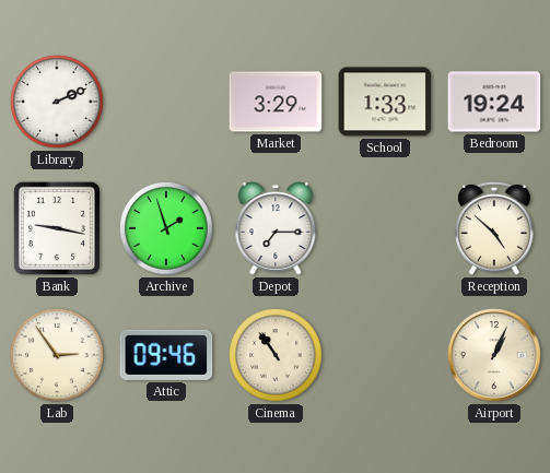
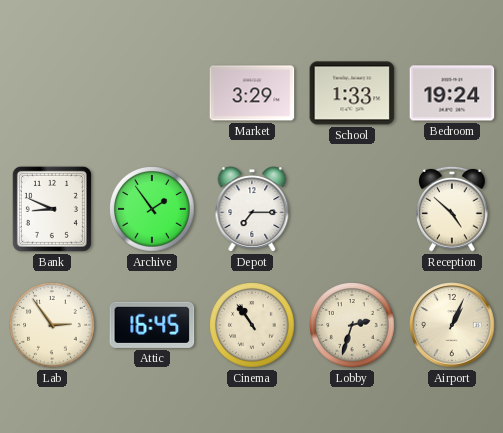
Library: 2:11 -> none
Bank: 9:17 -> 8:49
Archive: 1:57 -> 1:54
Attic: 09:46 -> 16:45
Lobby: none -> 2:33
